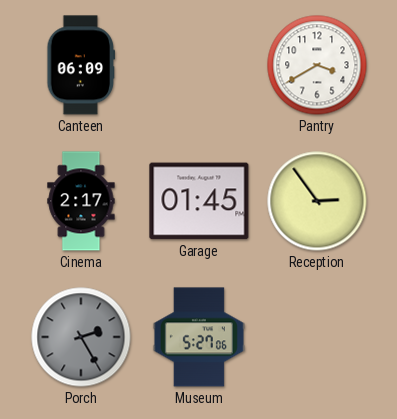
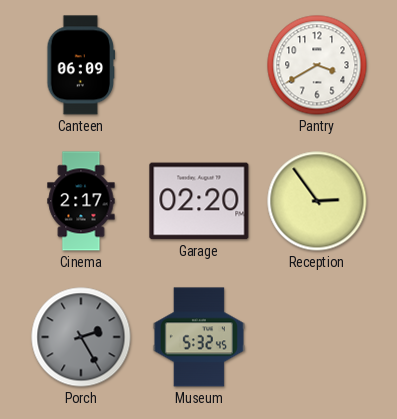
Garage: 01:45 -> 02:20
Museum: 5:27 -> 5:32
